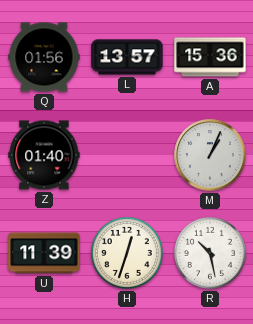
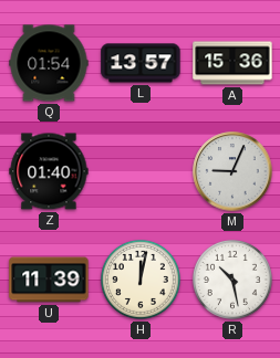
Q: 01:56 -> 01:54
M: 1:04 -> 9:04
H: 12:33 -> 12:02
